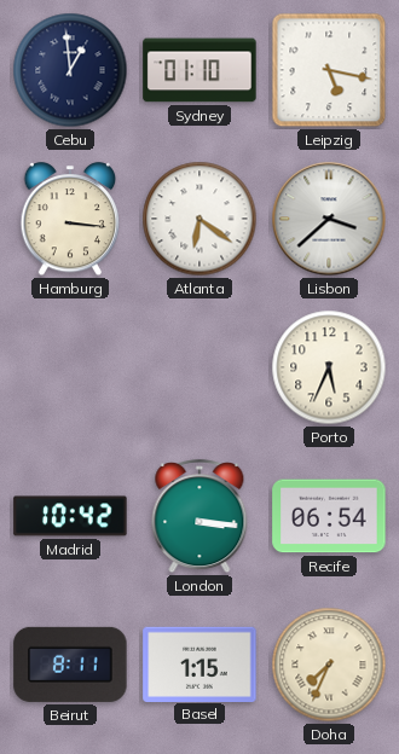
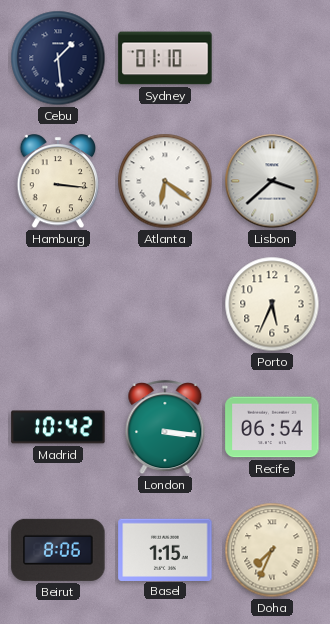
Cebu: 12:59 -> 1:29
Leipzig: 5:17 -> none
Beirut: 8:11 -> 8:06
